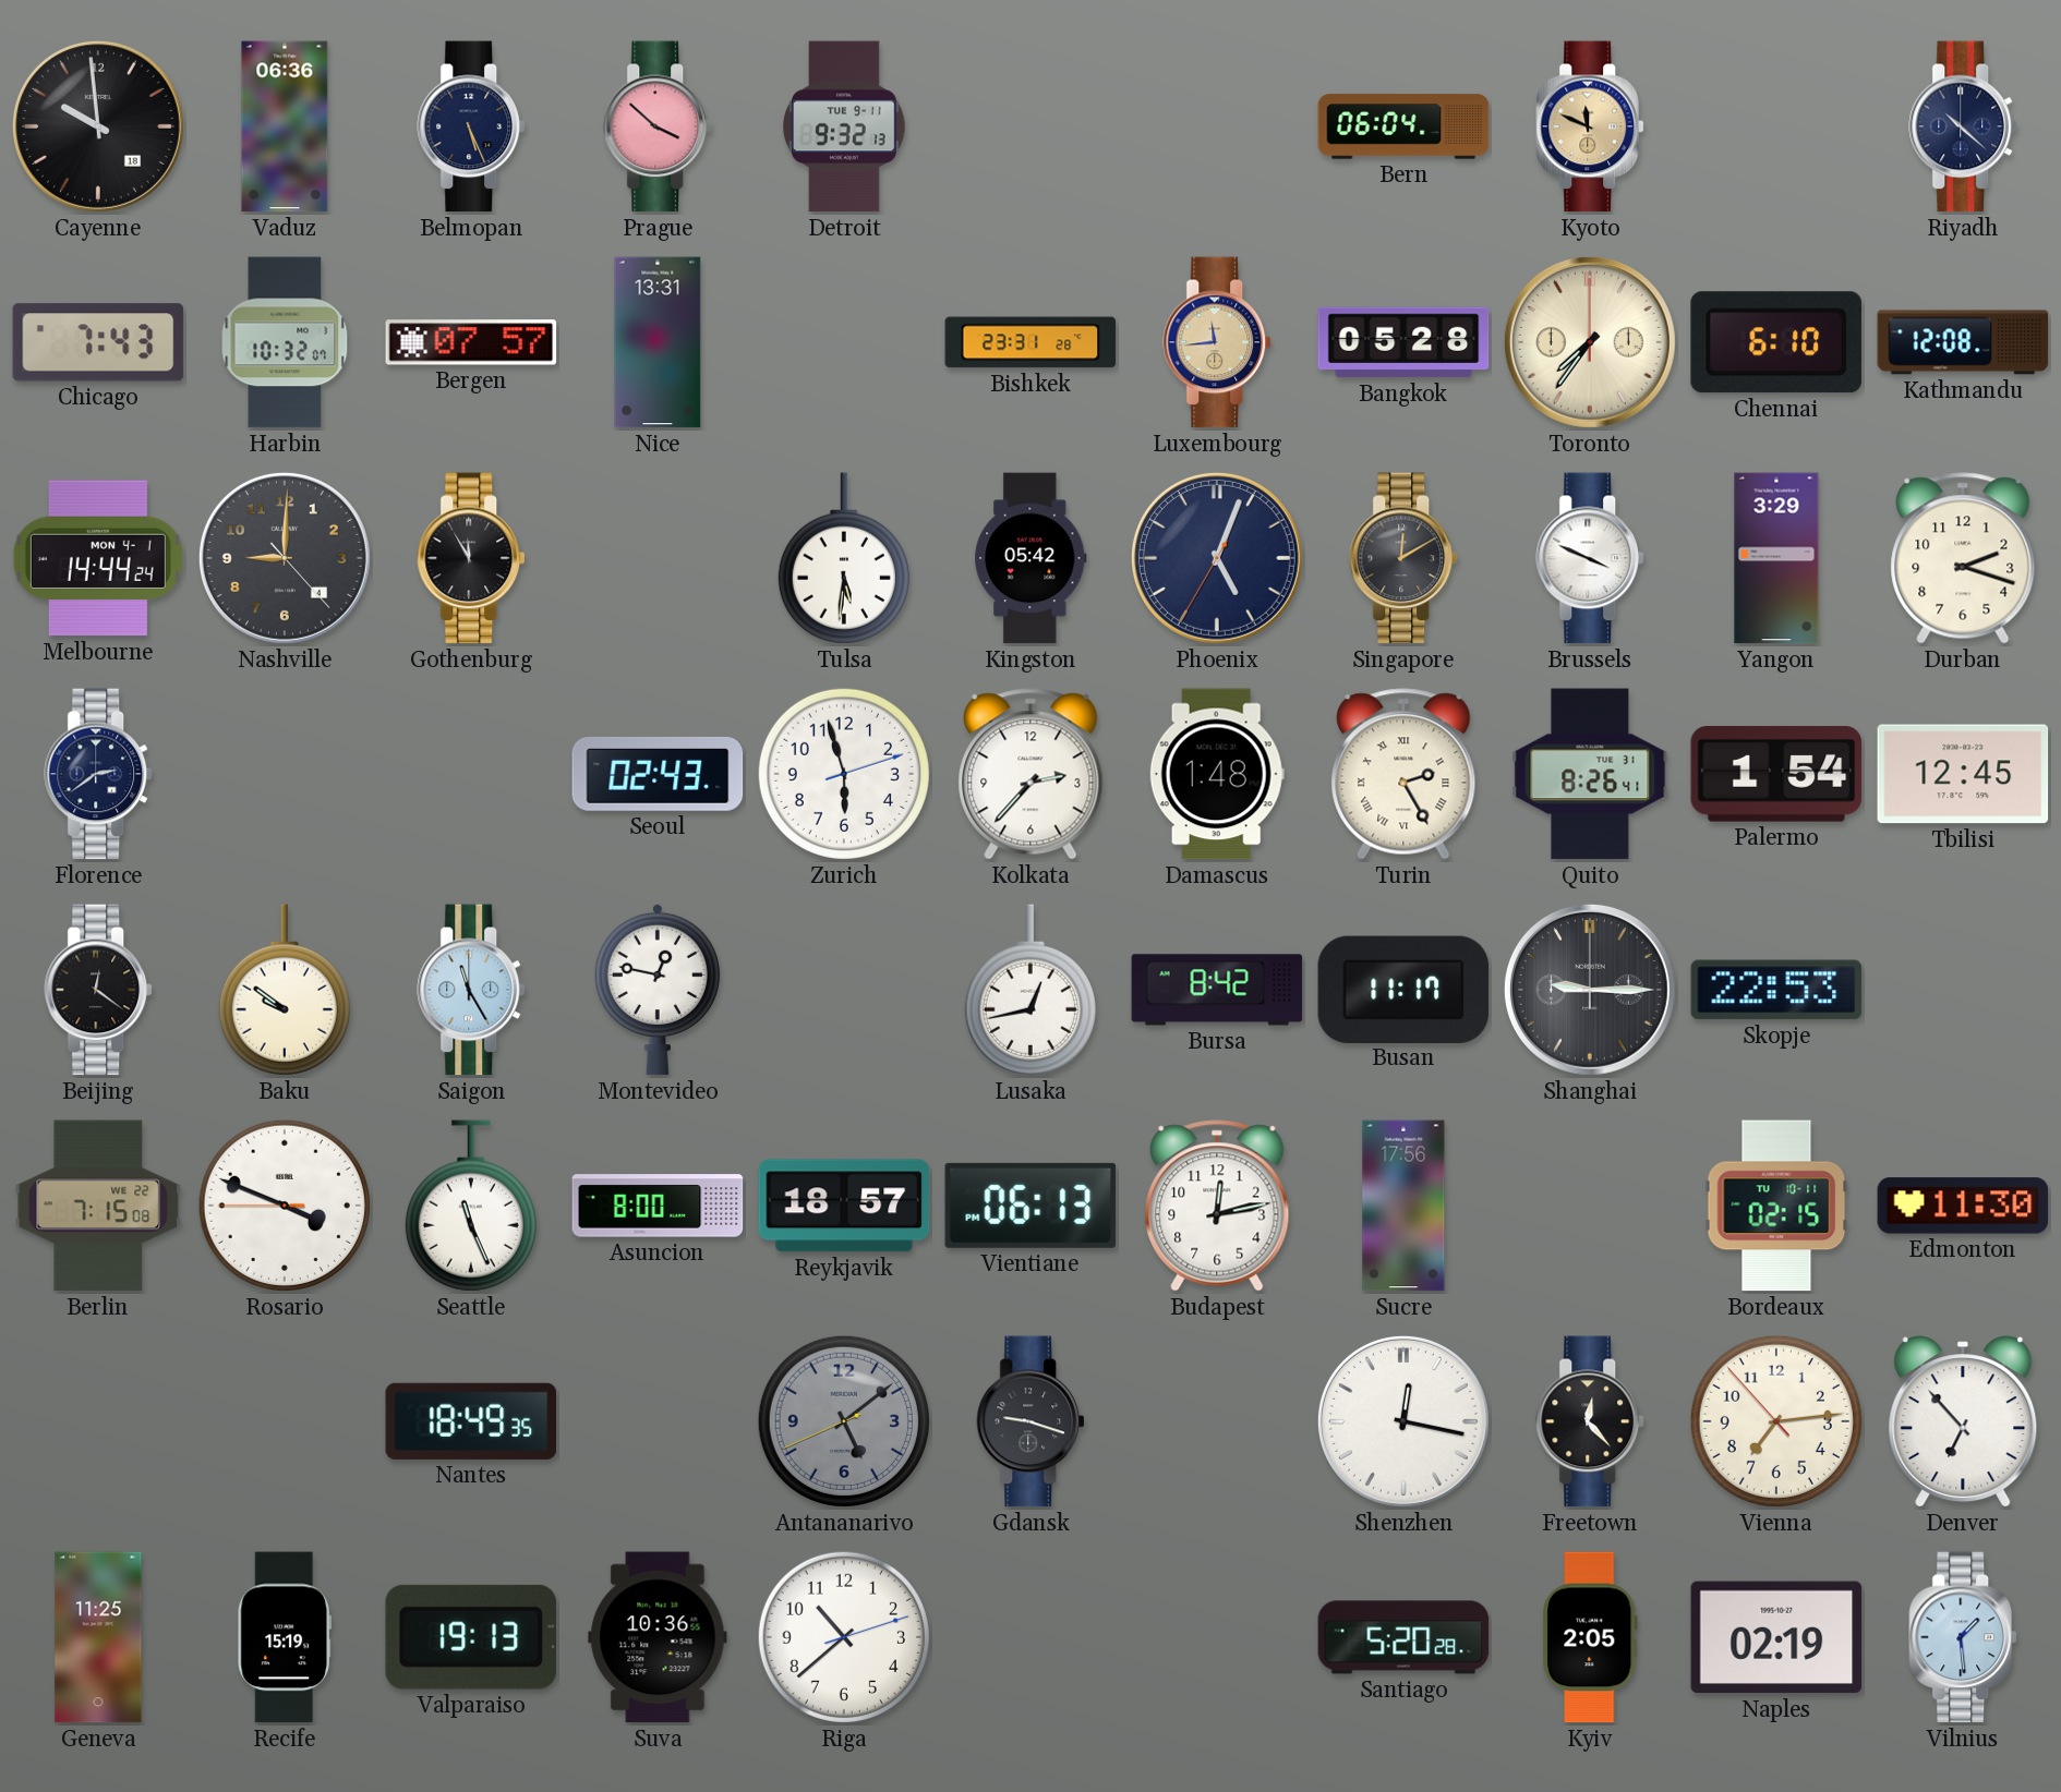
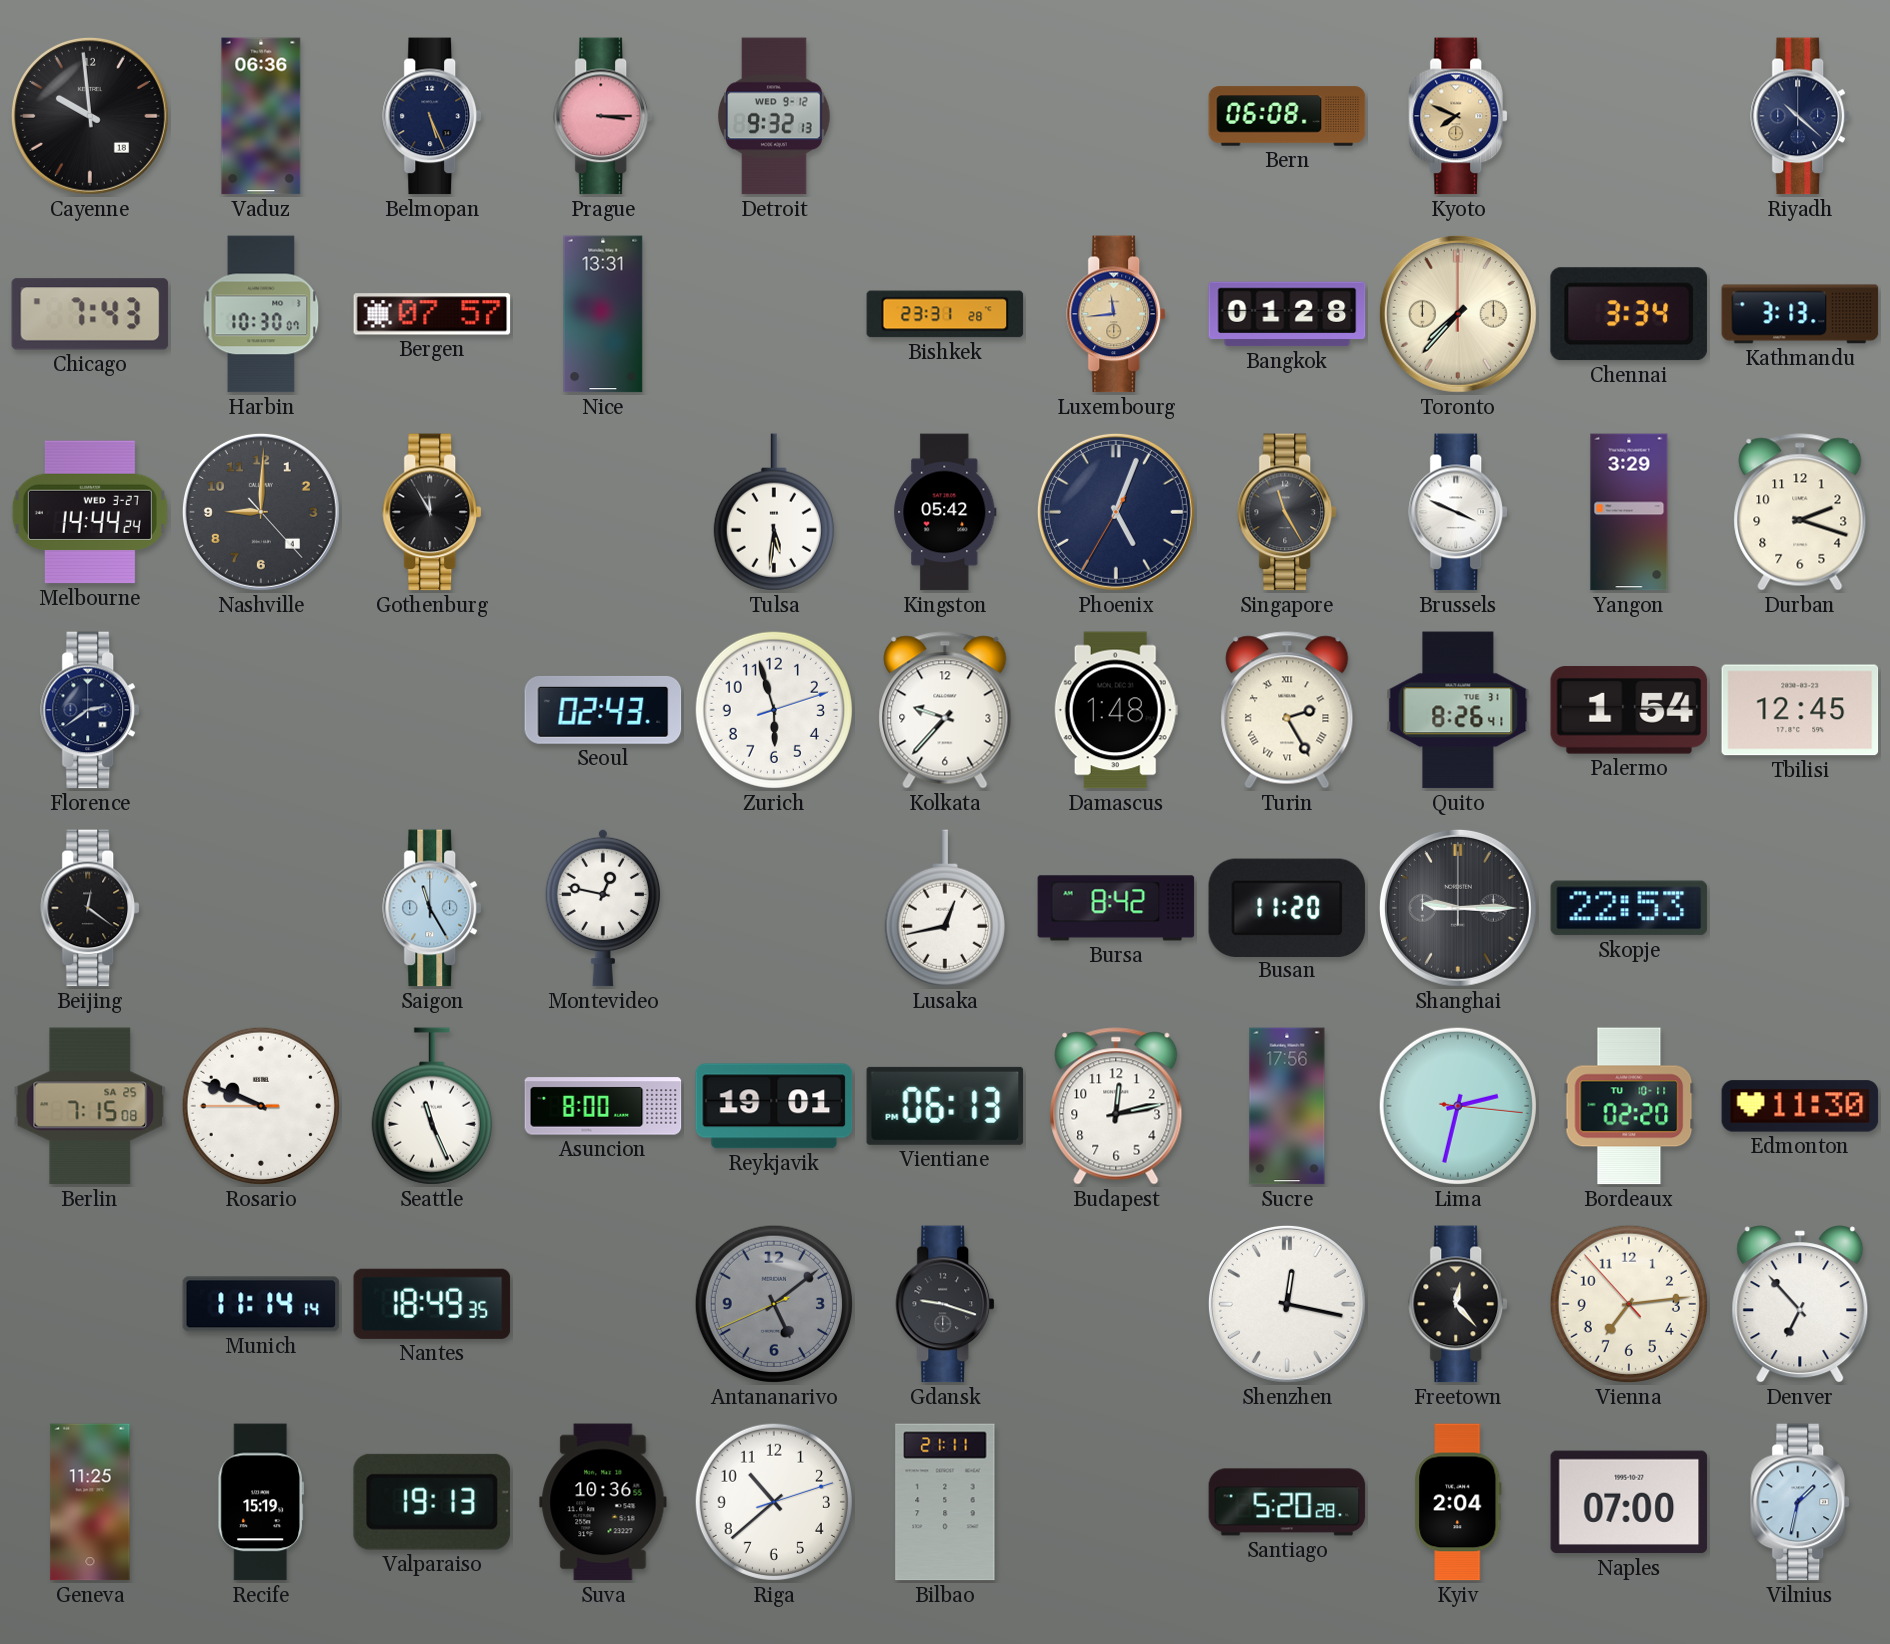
Prague: 3:52 -> 3:15
Detroit date: TUE 9-11 -> WED 9-12
Bern: 06:04 -> 06:08
Kyoto: 11:49 -> 7:49
Harbin: 10:32 -> 10:30
Bangkok: 05:28 -> 01:28
Toronto: 7:36 -> 7:37
Chennai: 6:10 -> 3:34
Kathmandu: 12:08 -> 3:13
Melbourne date: MON 4-1 -> WED 3-27
Singapore: 12:10 -> 11:25
Kolkata: 2:37 -> 9:37
Baku: 9:51 -> none
Busan: 11:17 -> 11:20
Berlin date: WE 22 -> SA 25
Rosario: 3:48 -> 9:48
Reykjavik: 18:57 -> 19:01
Lima: none -> 2:32
Bordeaux: 02:15 -> 02:20
Munich: none -> 11:14
Bilbao: none -> 21:11
Kyiv: 2:05 -> 2:04
Naples: 02:19 -> 07:00
Vilnius: 1:29 -> 1:32
